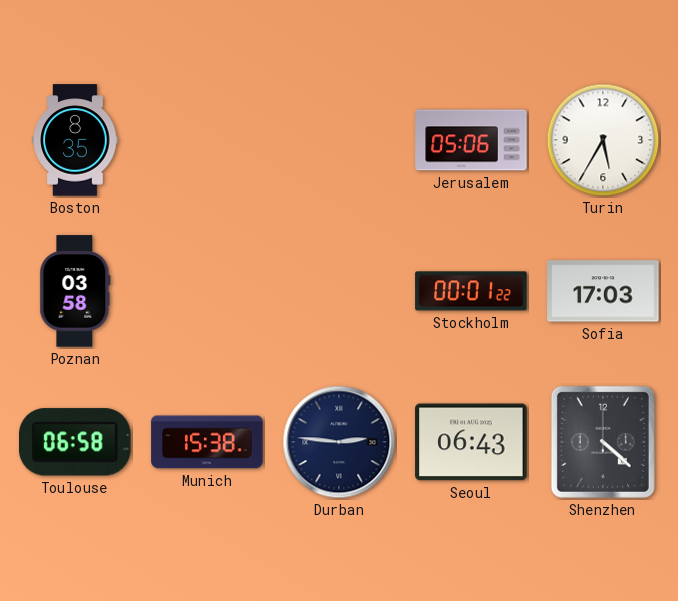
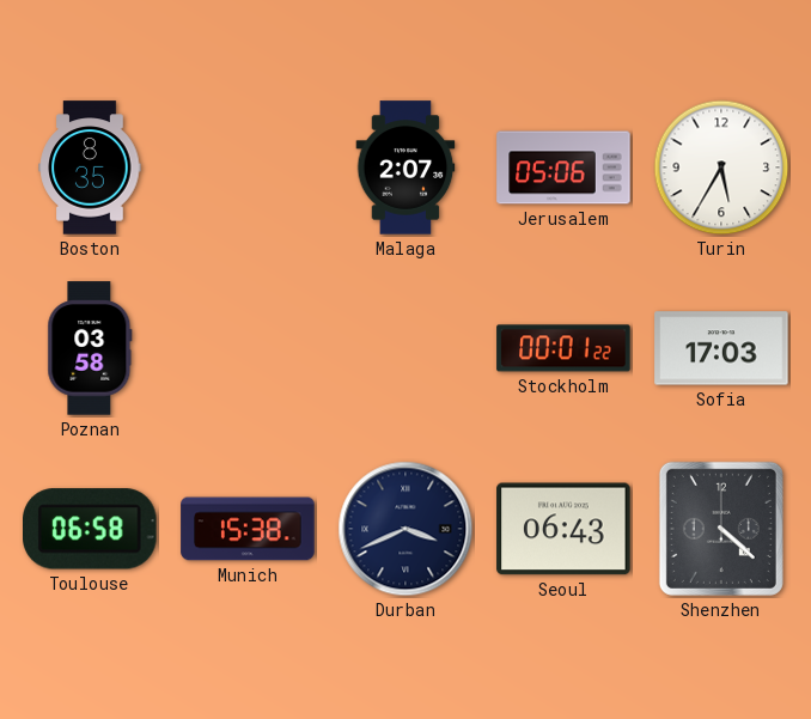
Malaga: none -> 2:07
Durban: 2:46 -> 3:41
